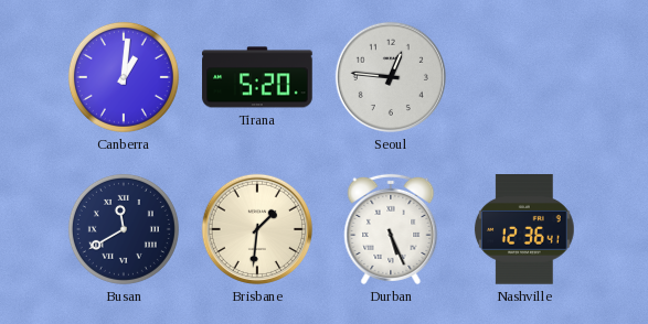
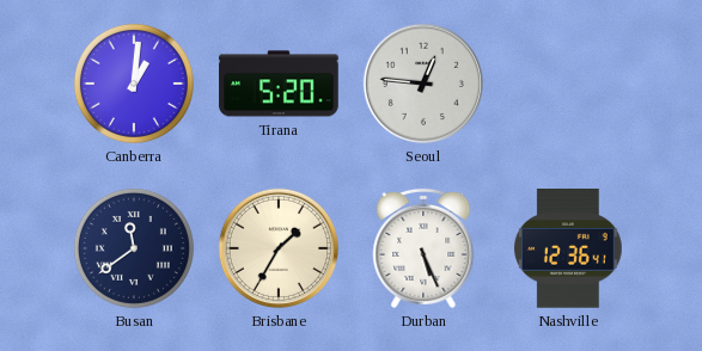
Busan: 11:40 -> 11:39
Brisbane: 1:31 -> 1:35
